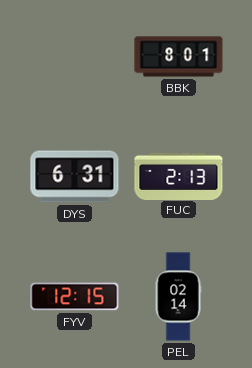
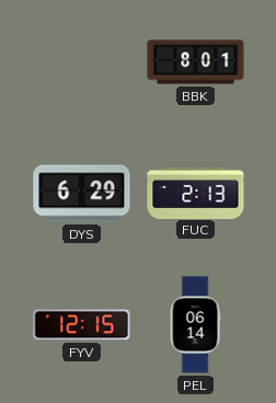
DYS: 6:31 -> 6:29
PEL: 02:14 -> 06:14
